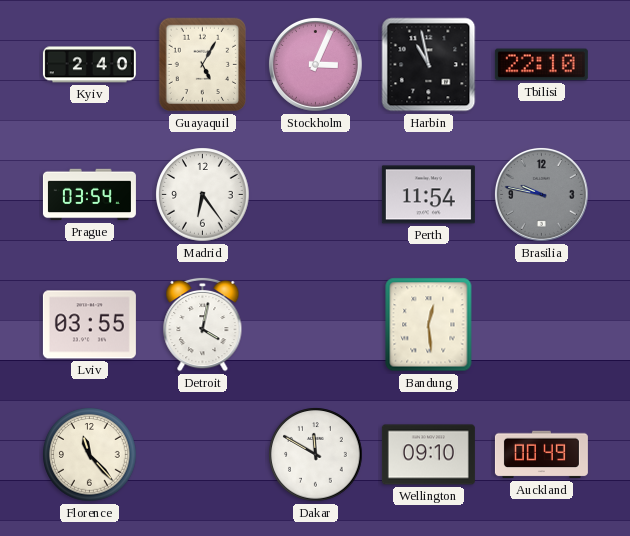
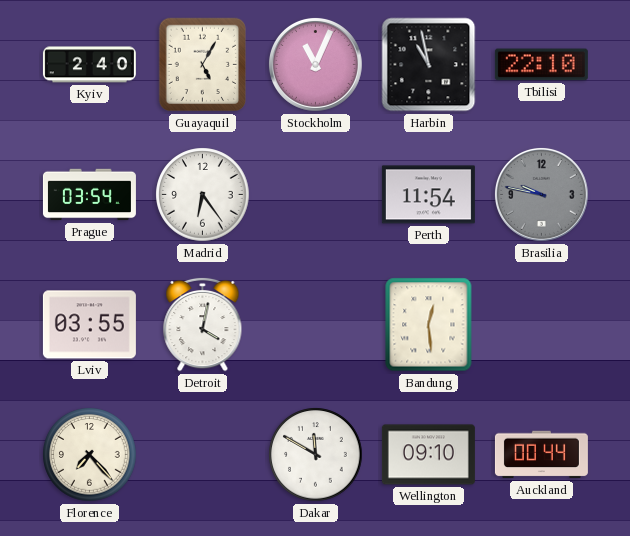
Stockholm: 3:04 -> 11:04
Florence: 11:23 -> 7:23
Auckland: 00:49 -> 00:44
